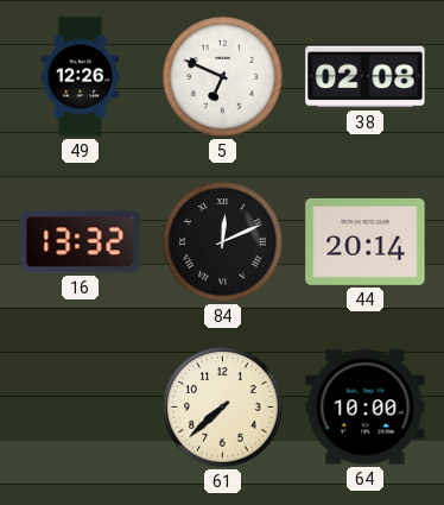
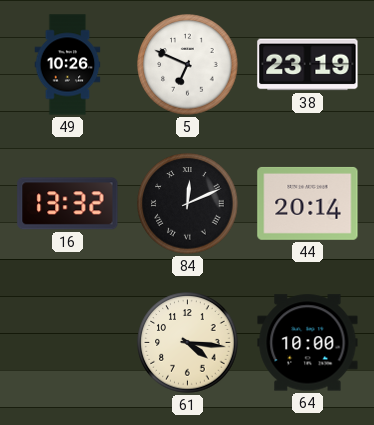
49: 12:26 -> 10:26
38: 02:08 -> 23:19
61: 7:38 -> 4:16
